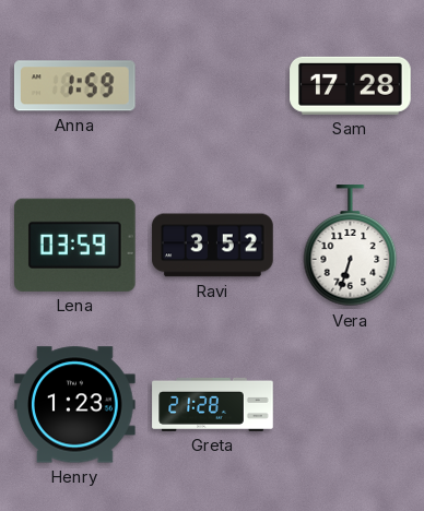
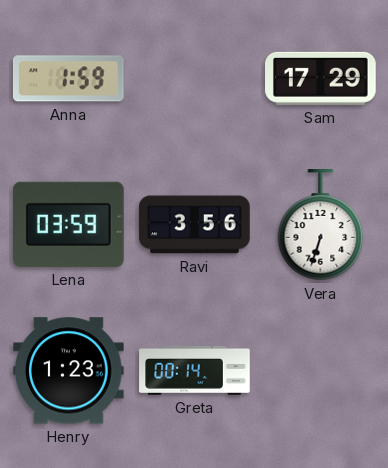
Sam: 17:28 -> 17:29
Ravi: 3:52 -> 3:56
Greta: 21:28 -> 00:14
